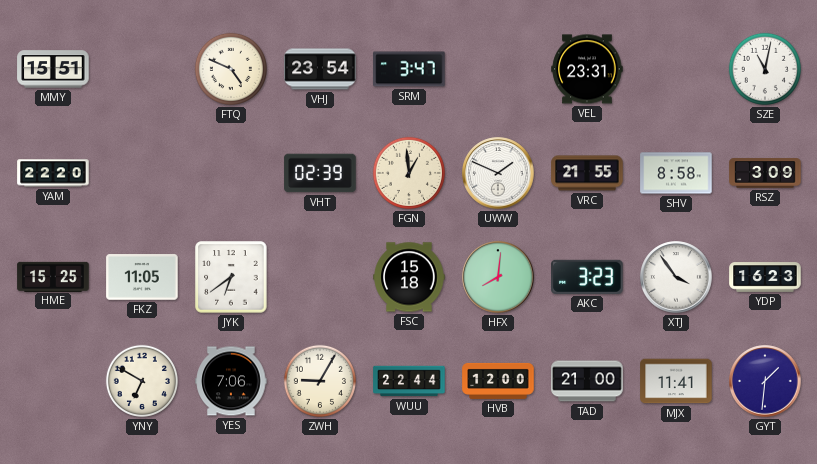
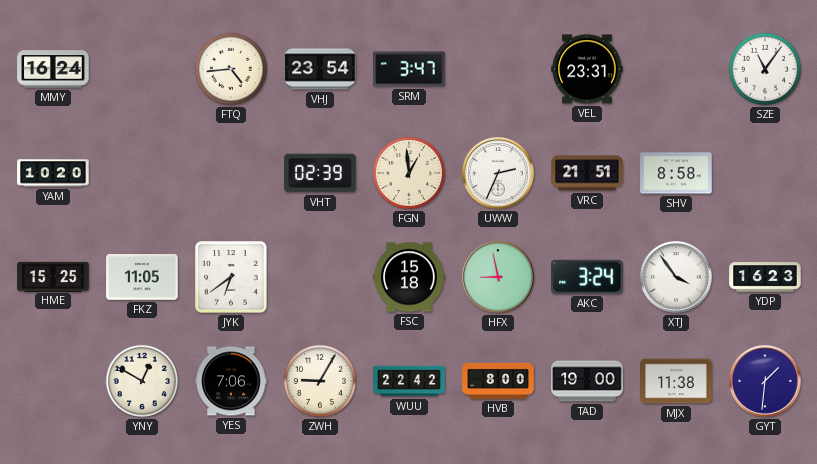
MMY: 15:51 -> 16:24
FTQ: 4:49 -> 4:44
SZE: 11:02 -> 11:06
YAM: 22:20 -> 10:20
UWW: 1:49 -> 2:34
VRC: 21:55 -> 21:51
RSZ: 3:09 -> none
HFX: 8:01 -> 8:58
AKC: 3:23 -> 3:24
YNY: 6:50 -> 12:50
WUU: 22:44 -> 22:42
HVB: 12:00 -> 8:00
TAD: 21:00 -> 19:00
MJX: 11:41 -> 11:38
